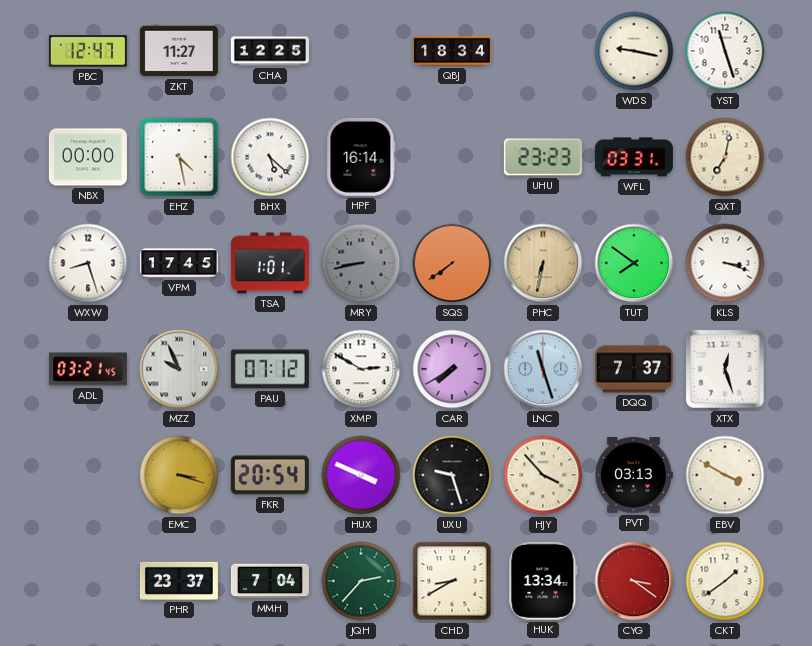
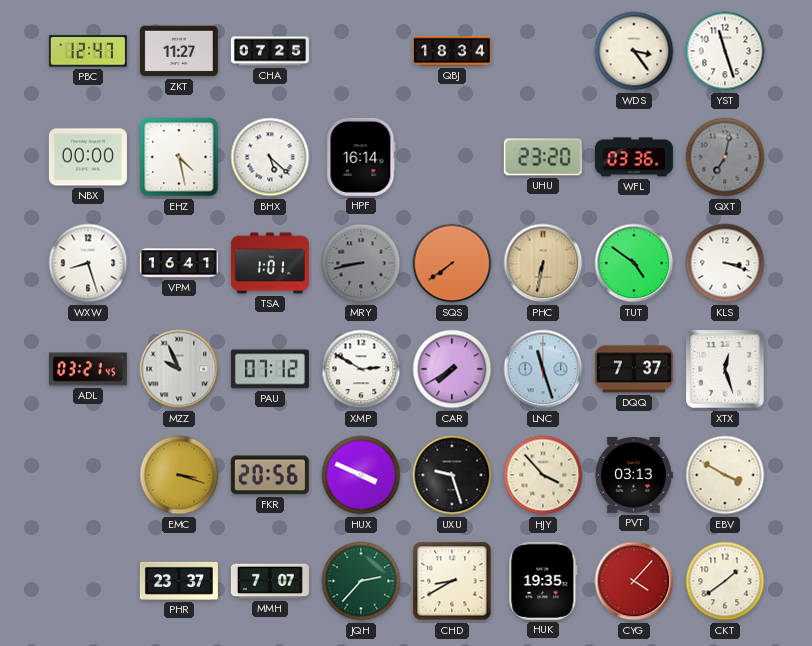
CHA: 12:25 -> 07:25
WDS: 9:17 -> 3:24
UHU: 23:23 -> 23:20
WFL: 03:31 -> 03:36
QXT dial: cream -> grey
VPM: 17:45 -> 16:41
TUT: 7:51 -> 4:51
FKR: 20:54 -> 20:56
MMH: 7:04 -> 7:07
HUK: 13:34 -> 19:35
CYG: 3:21 -> 4:07
